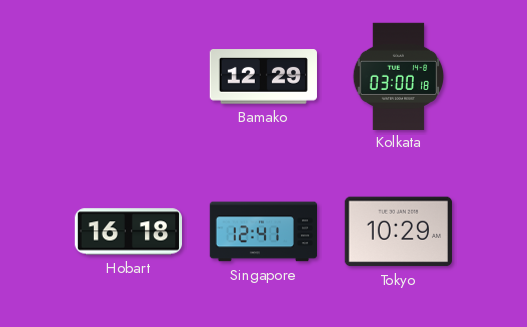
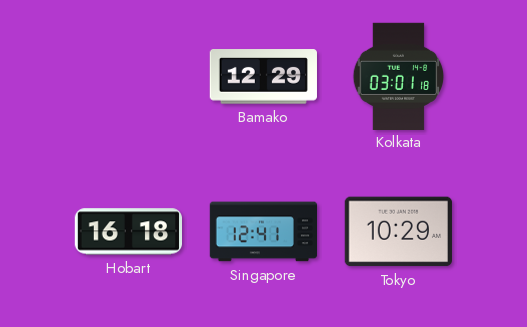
Kolkata: 03:00 -> 03:01
